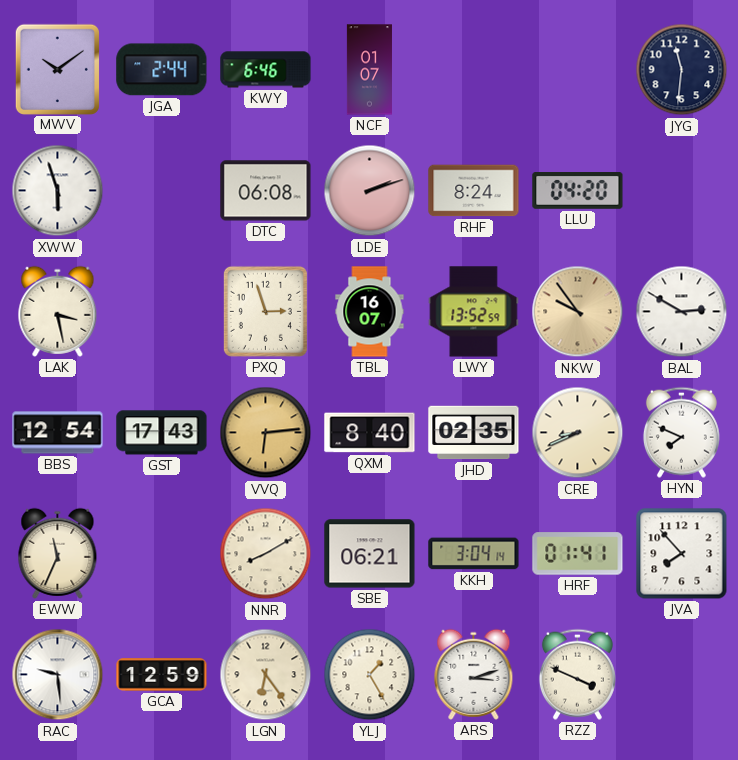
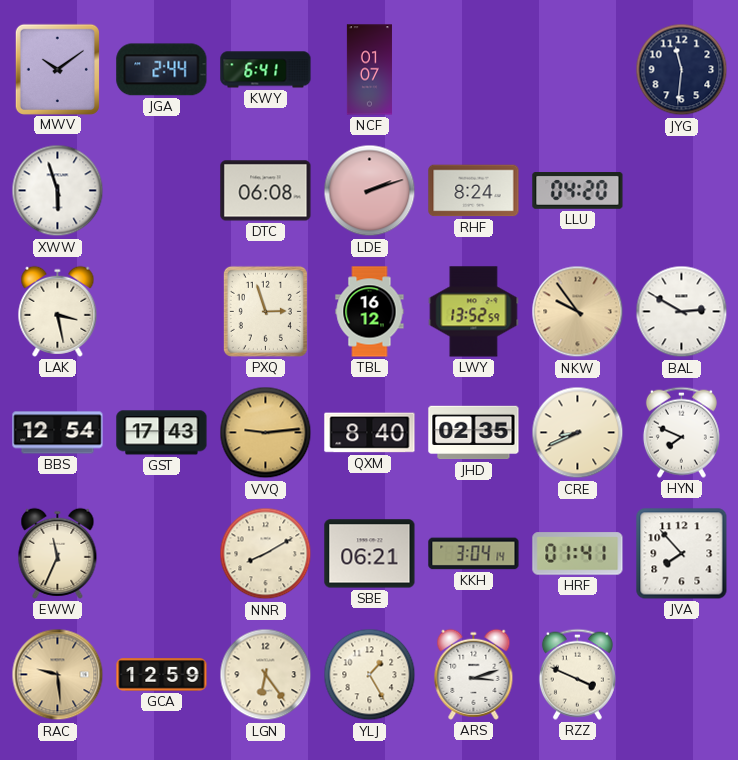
KWY: 6:46 -> 6:41
TBL: 16:07 -> 16:12
VVQ: 6:14 -> 9:14
RAC dial: white -> champagne
